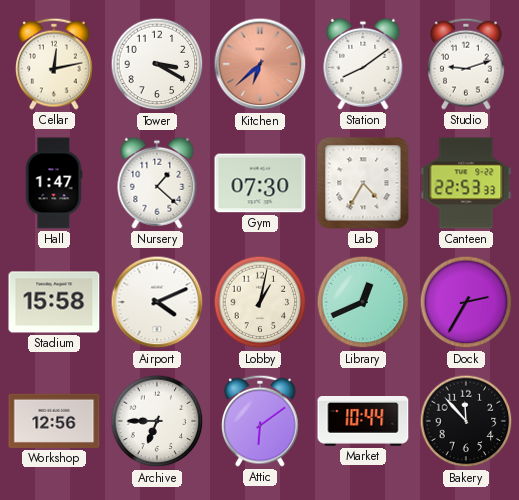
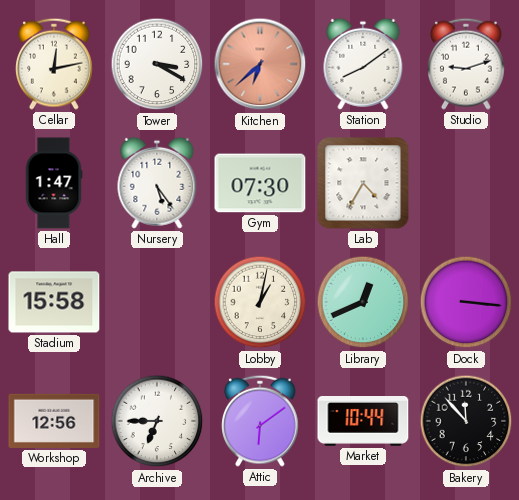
Nursery: 1:22 -> 5:24
Canteen: 22:53 -> none
Airport: 4:11 -> none
Dock: 2:35 -> 3:16
